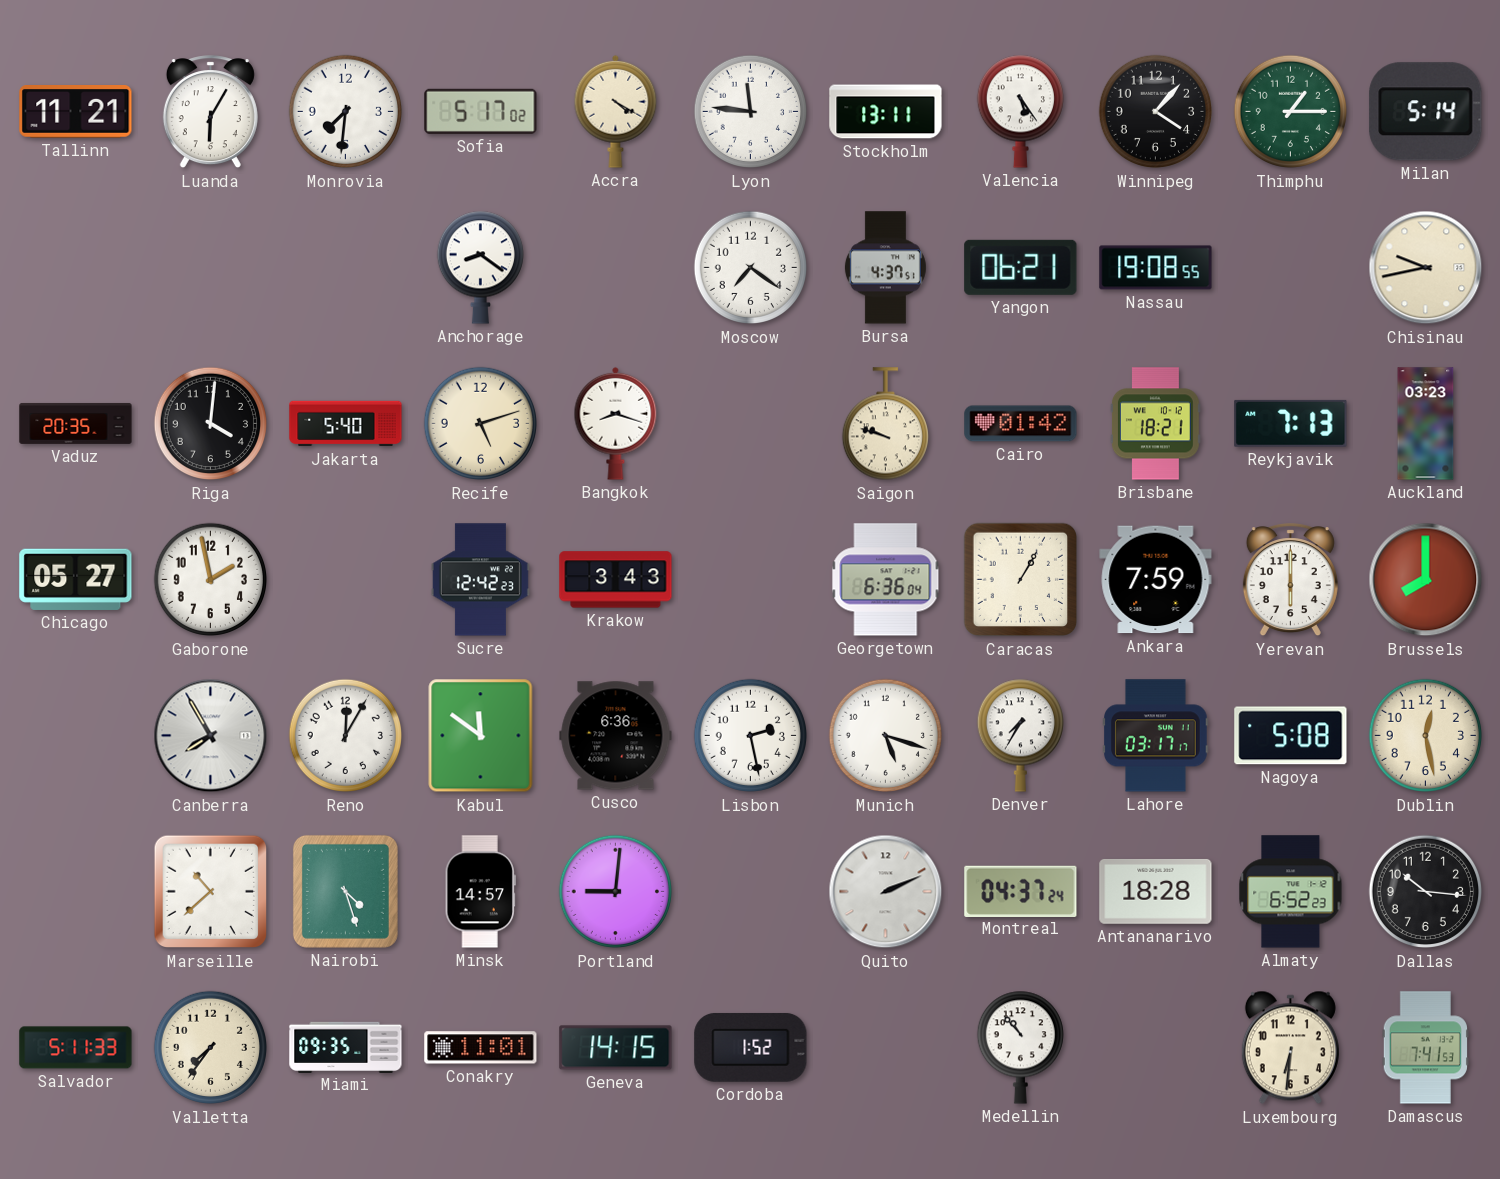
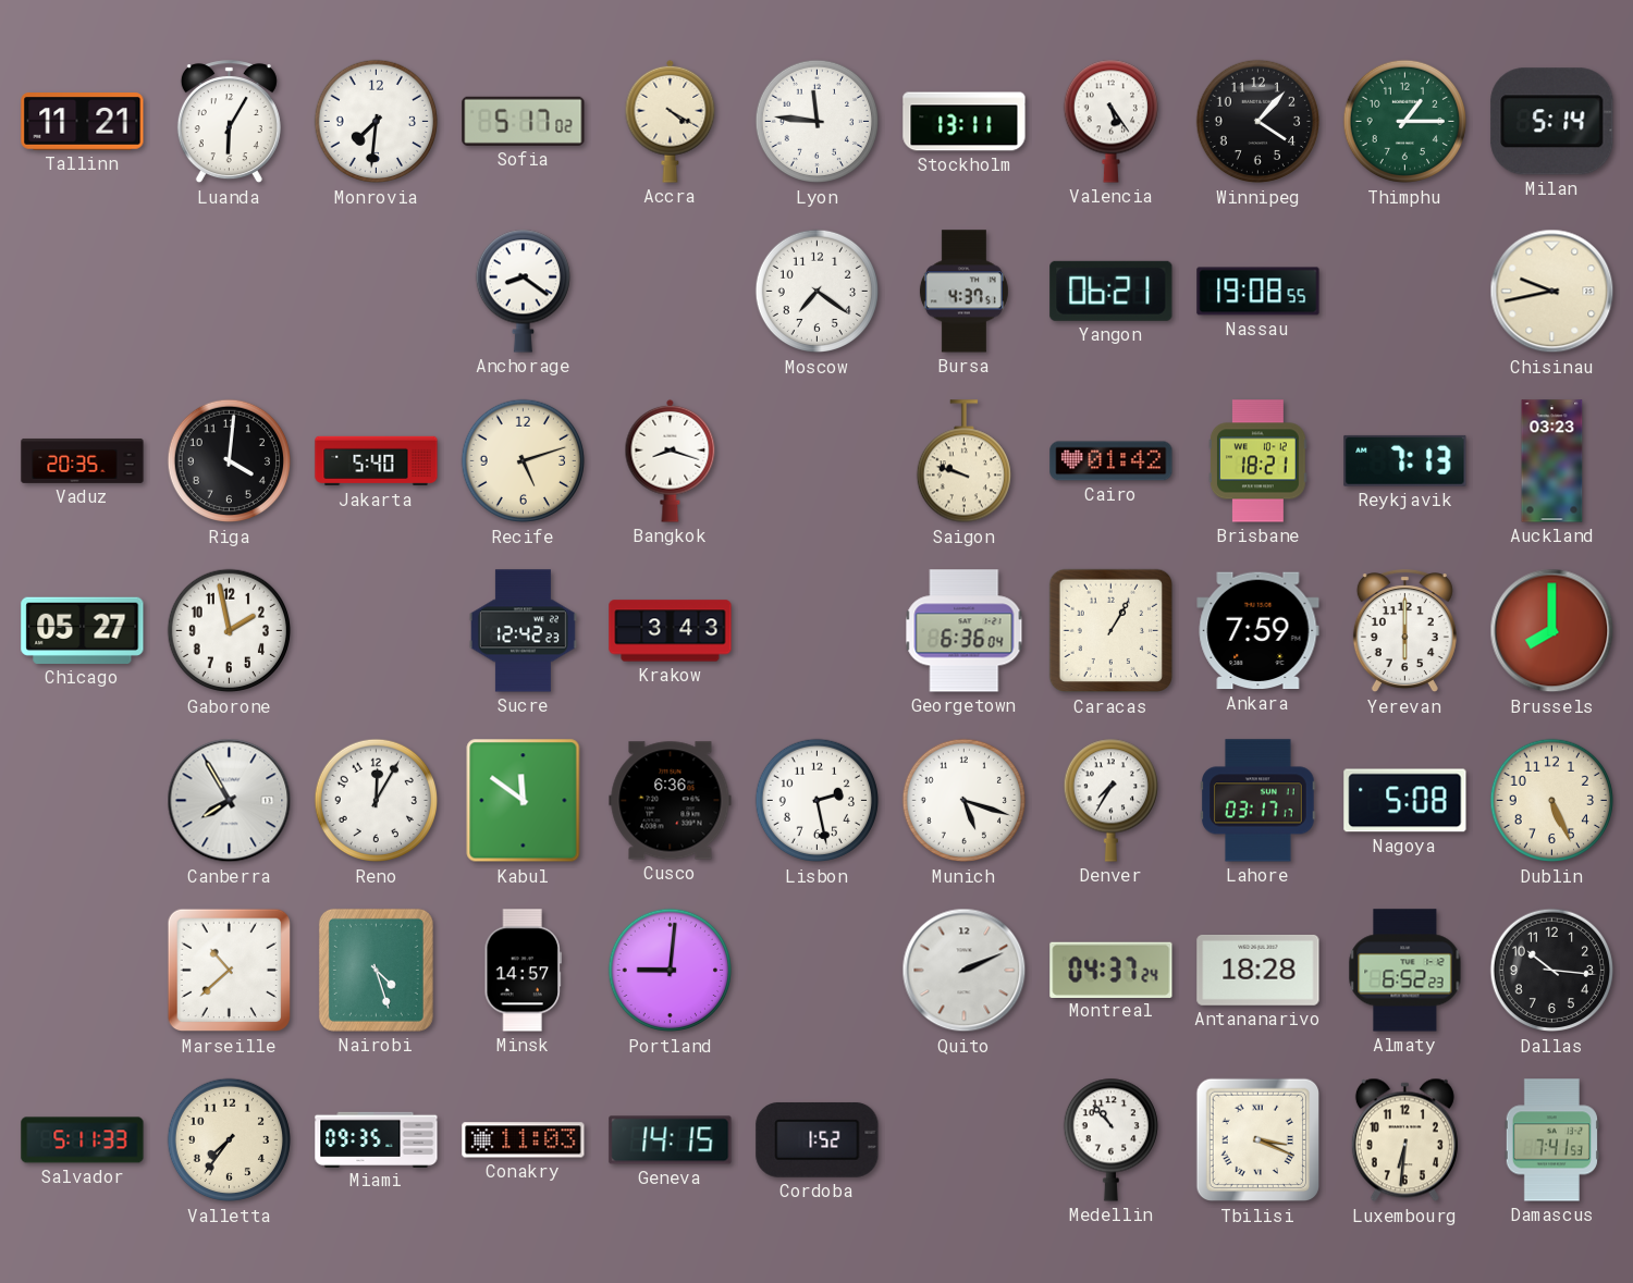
Dublin: 12:28 -> 5:26
Conakry: 11:01 -> 11:03
Tbilisi: none -> 3:19
